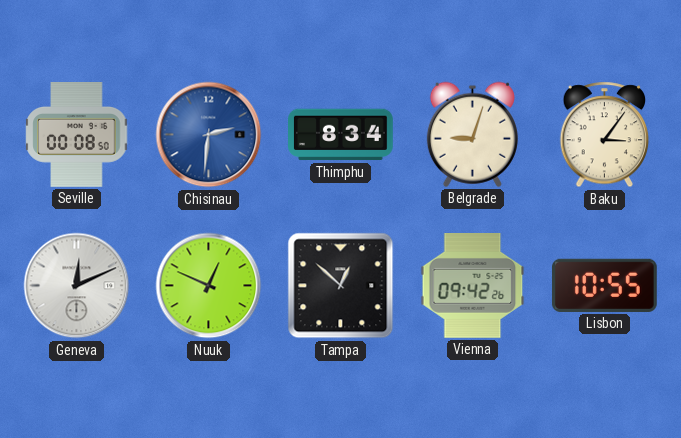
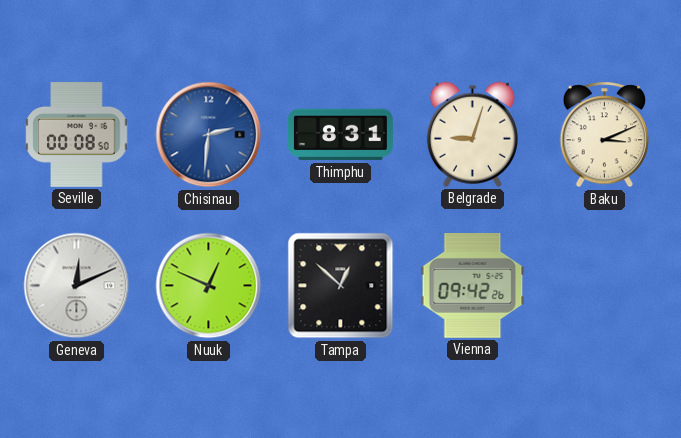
Thimphu: 8:34 -> 8:31
Baku: 3:06 -> 3:11
Lisbon: 10:55 -> none
